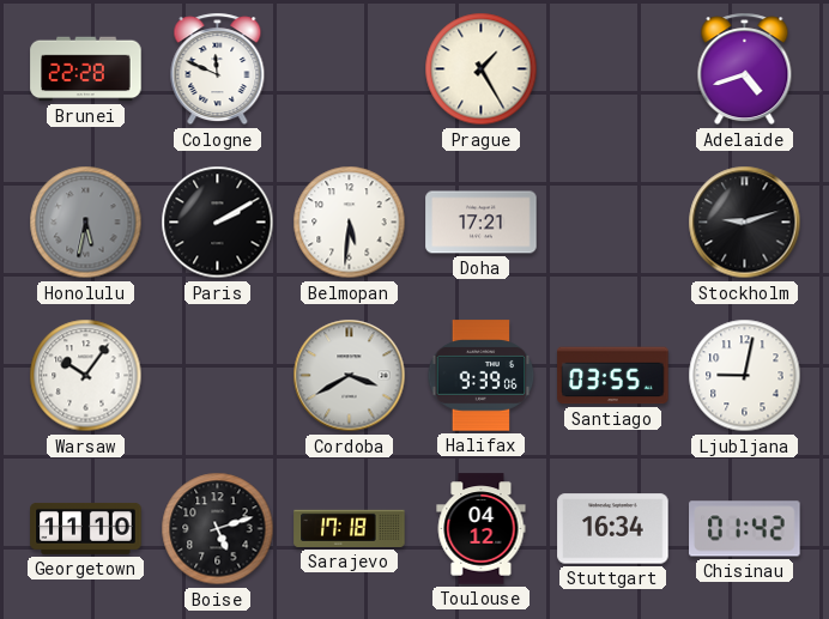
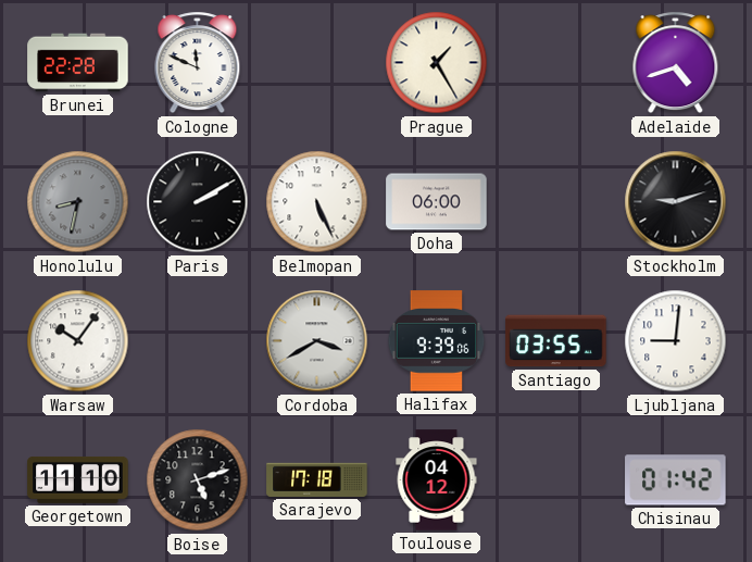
Honolulu: 5:32 -> 8:32
Belmopan: 5:31 -> 5:26
Doha: 17:21 -> 06:00
Ljubljana: 9:02 -> 9:01
Stuttgart: 16:34 -> none
